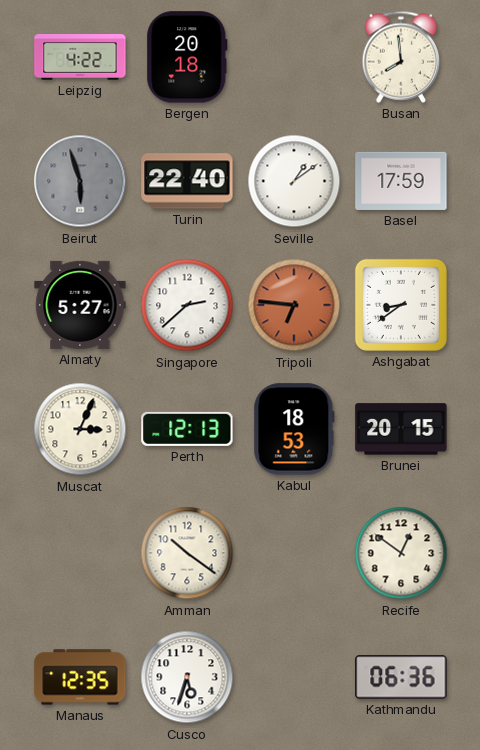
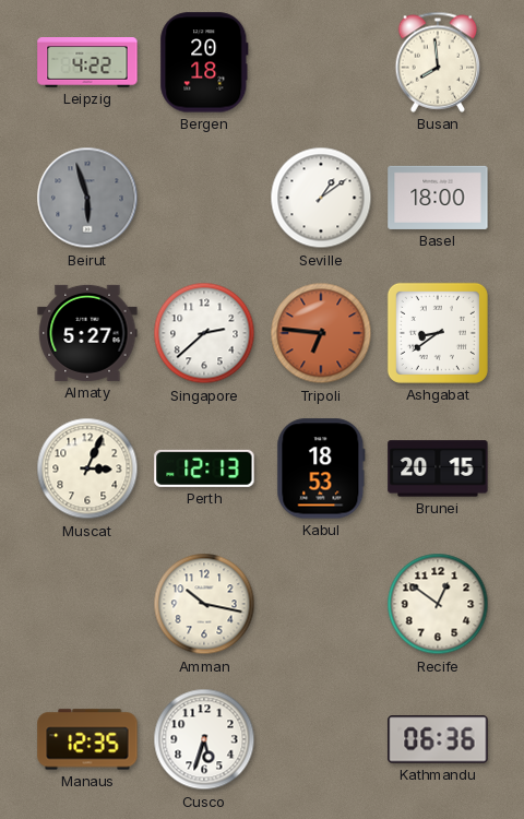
Turin: 22:40 -> none
Basel: 17:59 -> 18:00
Amman: 10:21 -> 10:17
